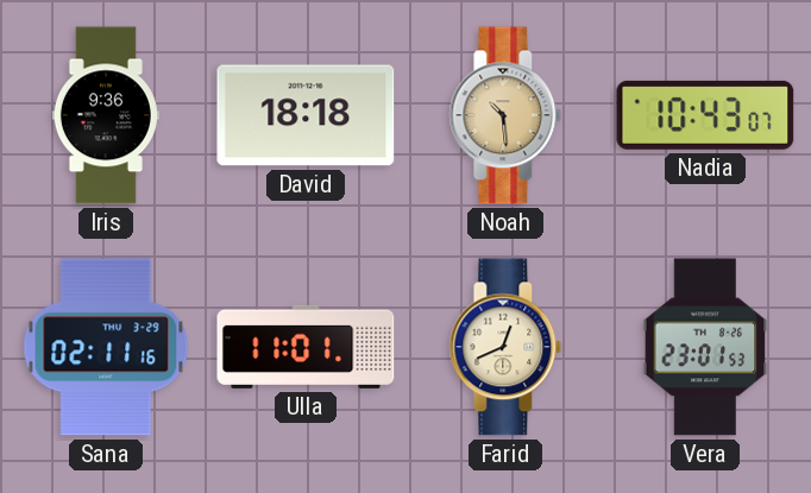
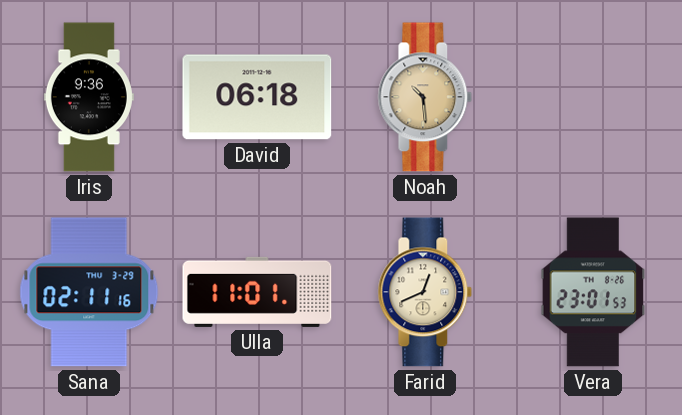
David: 18:18 -> 06:18
Nadia: 10:43 -> none
